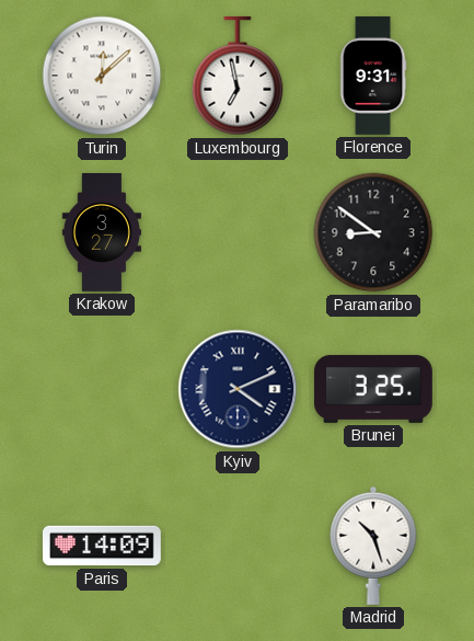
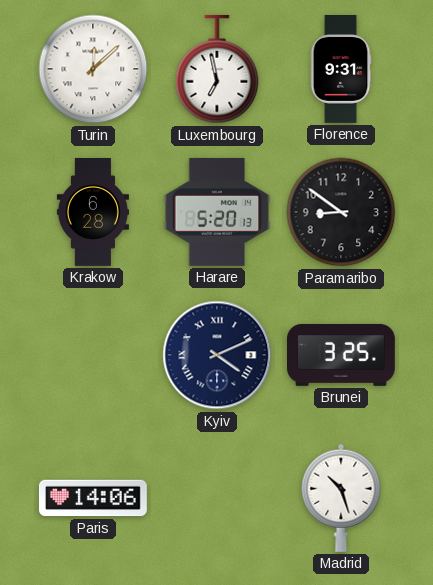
Krakow: 3:27 -> 6:28
Harare: none -> 5:20
Paris: 14:09 -> 14:06
